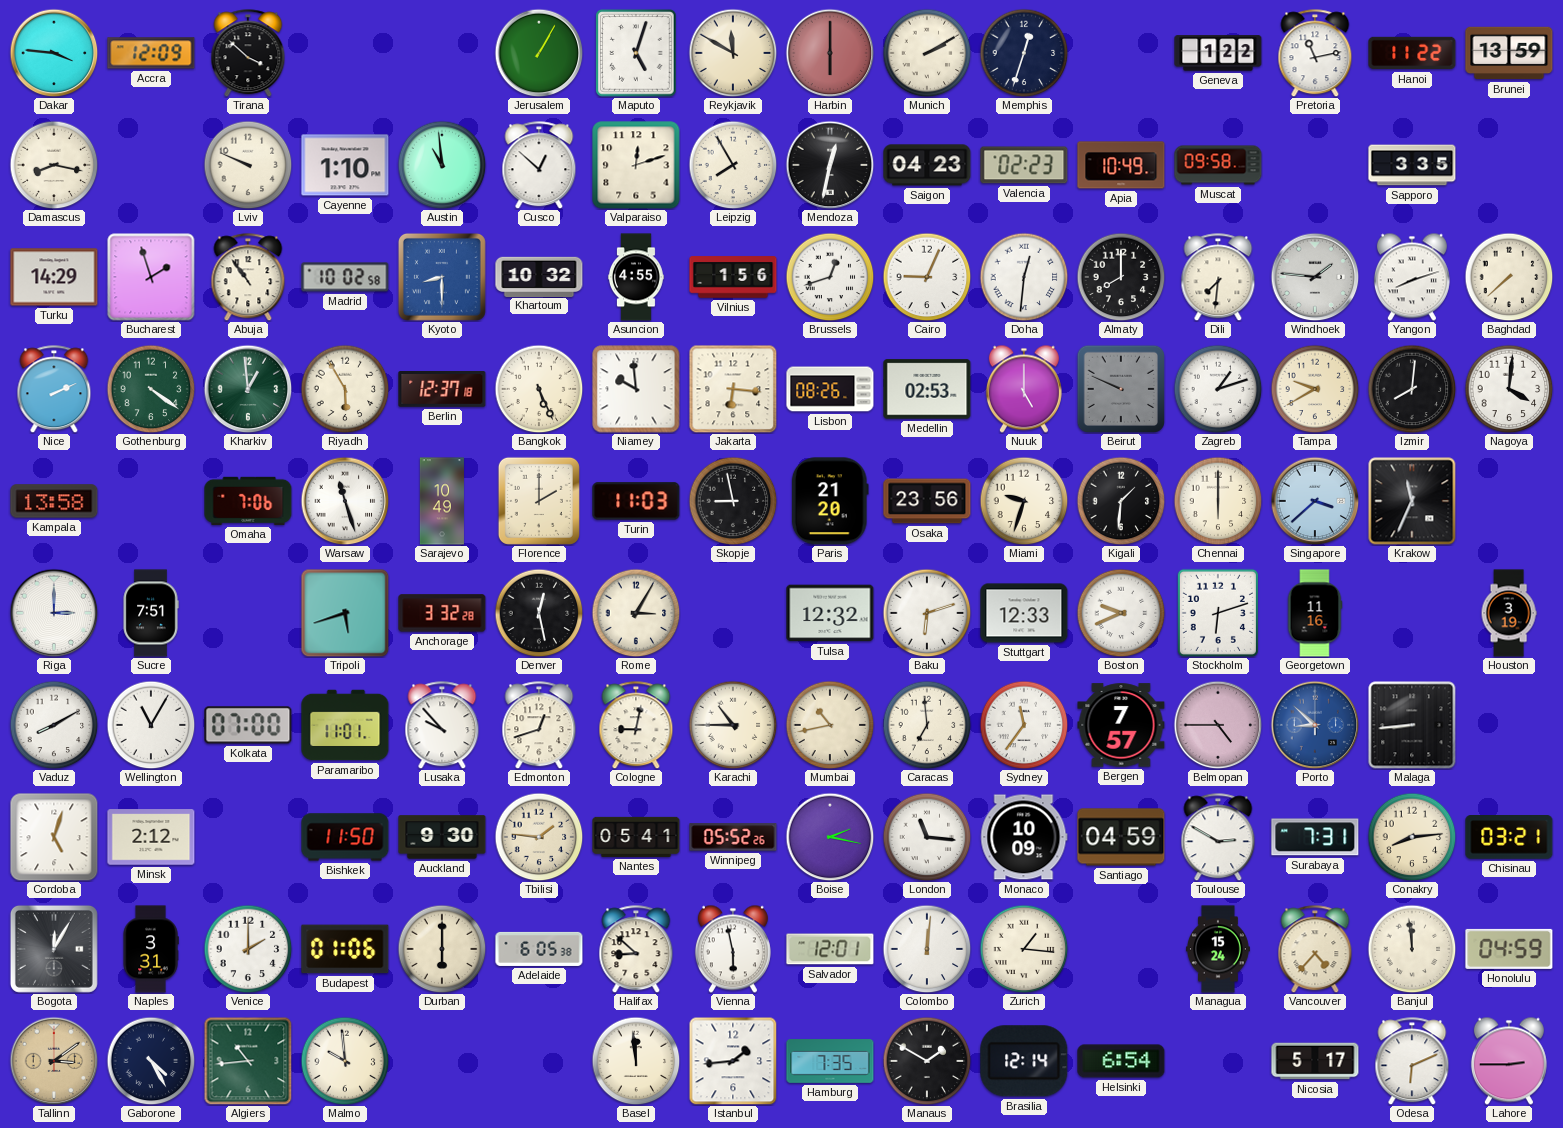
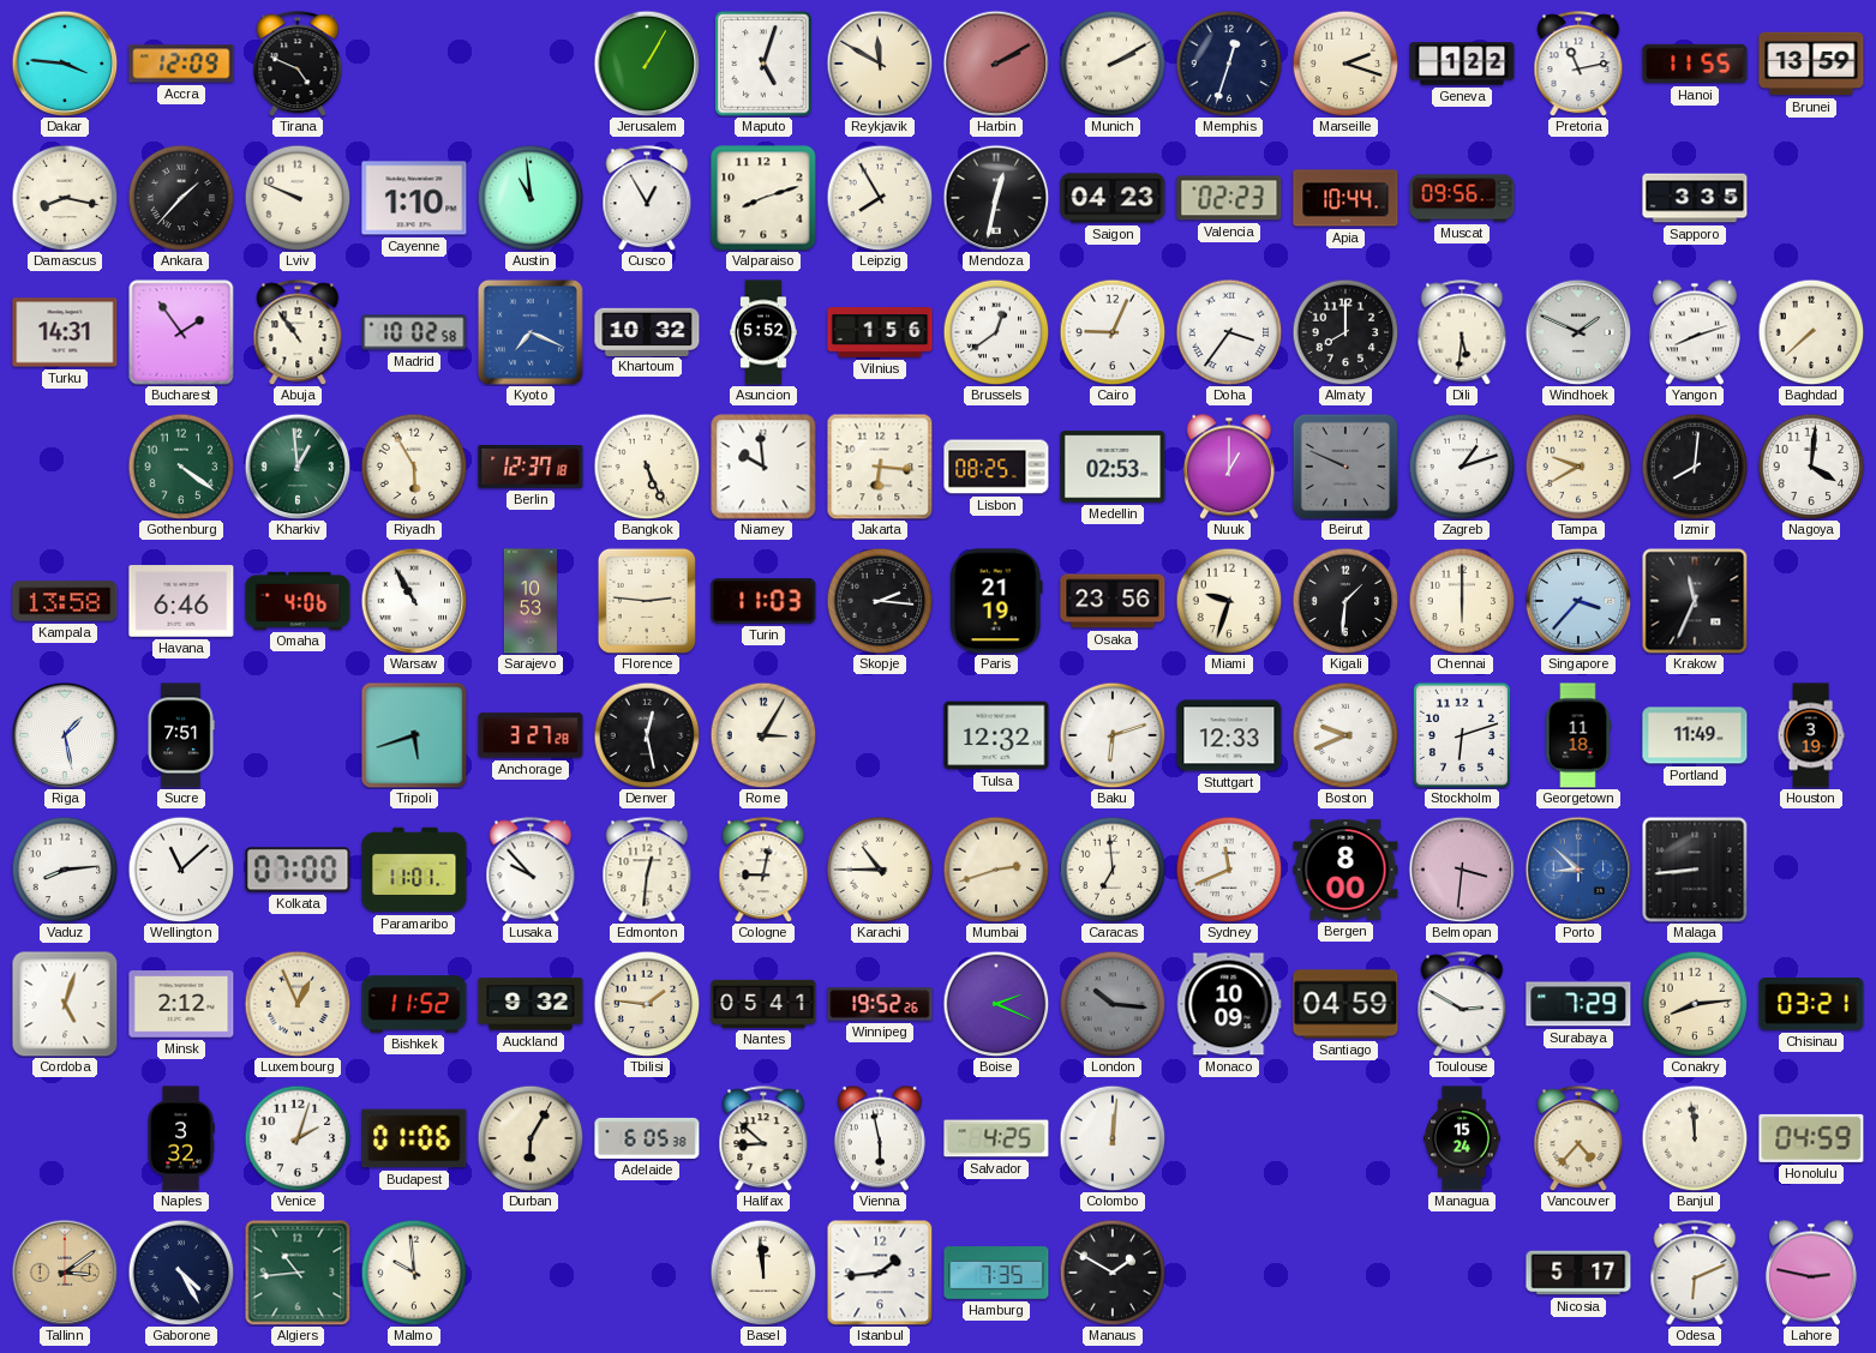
Tirana: 3:52 -> 4:49
Harbin: 6:00 -> 2:10
Marseille: none -> 2:18
Hanoi: 11:22 -> 11:55
Ankara: none -> 1:37
Cusco: 12:52 -> 12:55
Valparaiso: 12:12 -> 8:12
Apia: 10:49 -> 10:44
Muscat: 09:58 -> 09:56
Turku: 14:29 -> 14:31
Bucharest: 1:57 -> 1:54
Kyoto: 8:30 -> 7:19
Asuncion: 4:55 -> 5:52
Brussels: 12:42 -> 12:39
Doha: 12:31 -> 3:36
Dili: 7:31 -> 5:31
Windhoek: 1:46 -> 1:49
Nice: 2:11 -> none
Lisbon: 08:26 -> 08:25
Nuuk: 5:00 -> 1:00
Havana: none -> 6:46
Omaha: 7:06 -> 4:06
Warsaw: 11:27 -> 10:55
Sarajevo: 10:49 -> 10:53
Florence: 2:00 -> 2:46
Skopje: 8:58 -> 2:16
Paris: 21:20 -> 21:19
Singapore: 3:38 -> 3:37
Riga: 3:00 -> 1:28
Anchorage: 3:32 -> 3:27
Georgetown: 11:16 -> 11:18
Portland: none -> 11:49
Vaduz: 8:10 -> 8:14
Wellington: 11:05 -> 11:08
Edmonton: 12:42 -> 12:31
Mumbai: 10:43 -> 2:42
Sydney: 11:36 -> 11:41
Bergen: 7:57 -> 8:00
Belmopan: 4:45 -> 3:31
Luxembourg: none -> 12:56
Bishkek: 11:50 -> 11:52
Auckland: 9:30 -> 9:32
Winnipeg: 05:52 -> 19:52
Boise: 2:17 -> 2:19
London: 11:16 -> 10:16
London dial: white -> grey
Surabaya: 7:31 -> 7:29
Bogota: 12:05 -> none
Naples: 3:31 -> 3:32
Venice: 2:00 -> 2:03
Durban: 6:00 -> 6:05
Salvador: 12:01 -> 4:25
Zurich: 1:16 -> none
Brasilia: 12:14 -> none
Helsinki: 6:54 -> none
Lahore: 2:45 -> 2:47
